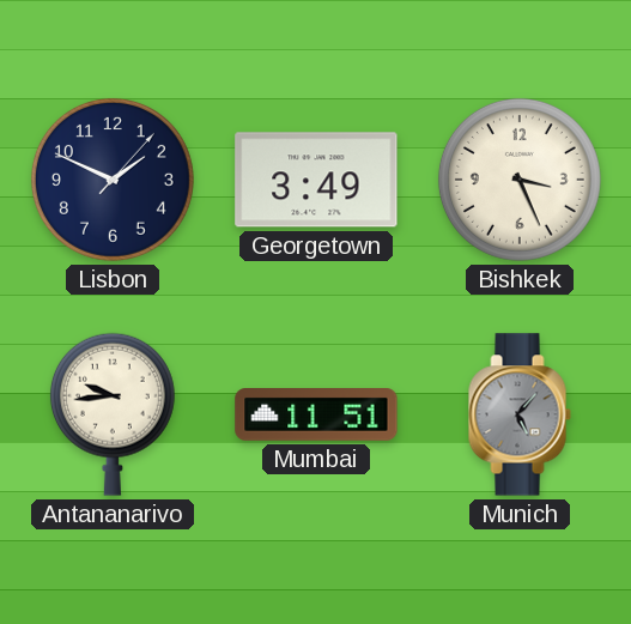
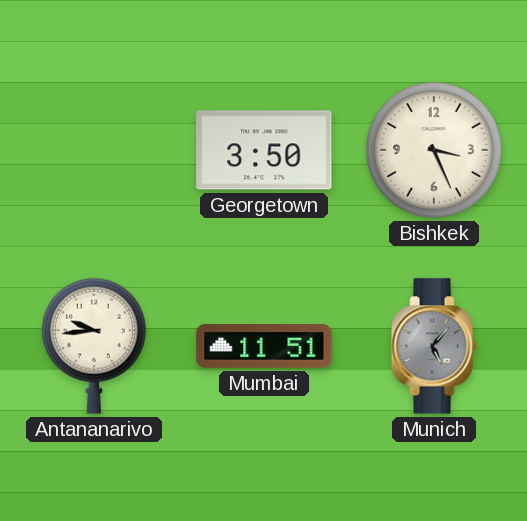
Lisbon: 1:49 -> none
Georgetown: 3:49 -> 3:50
